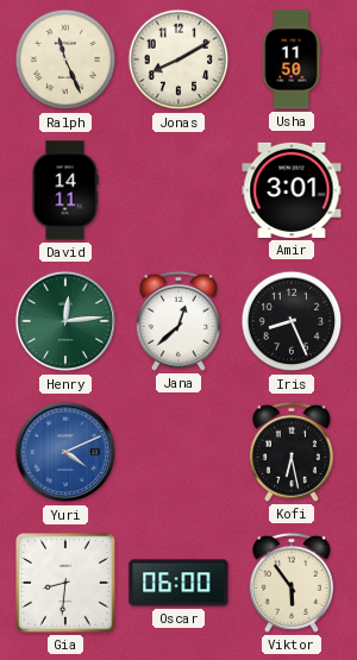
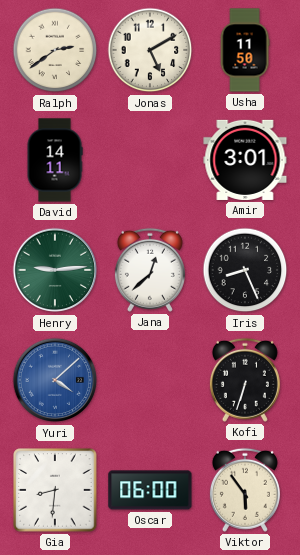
Ralph: 11:26 -> 2:39
Jonas: 8:10 -> 5:10
Henry: 12:14 -> 9:14
Yuri: 4:11 -> 4:08
Kofi: 6:28 -> 6:33
